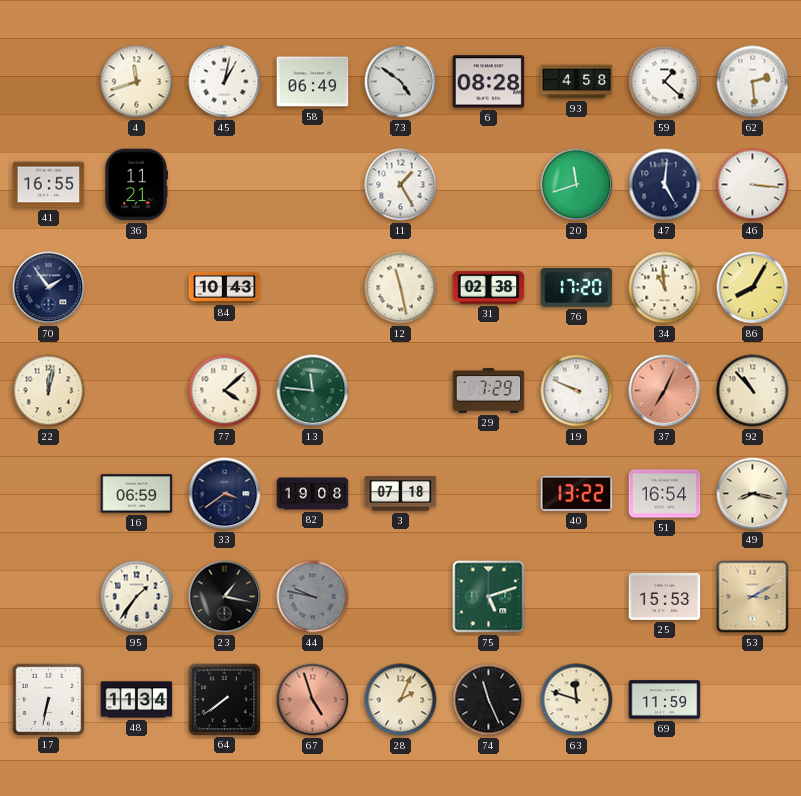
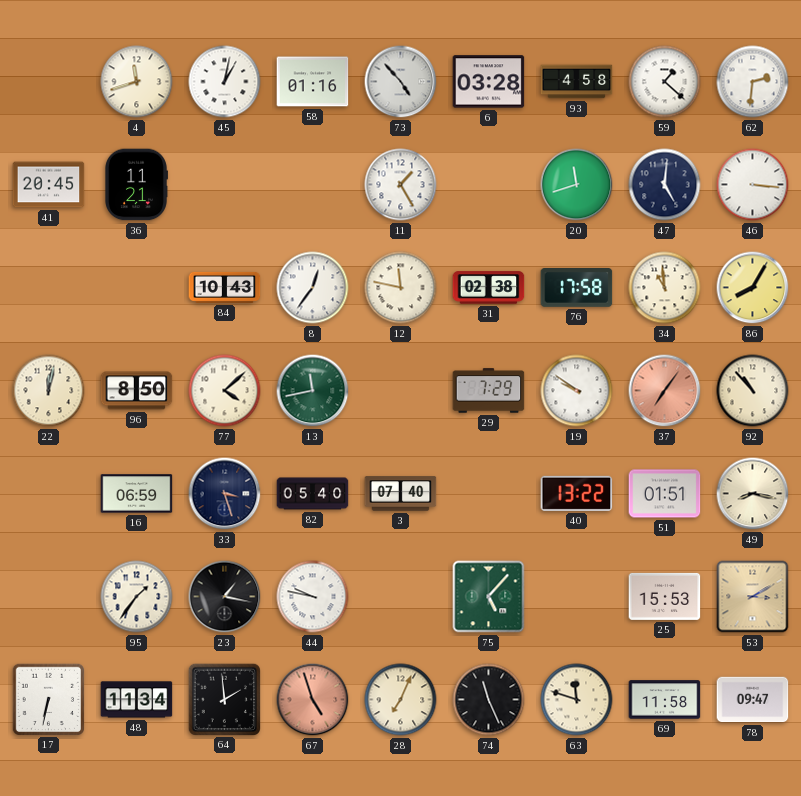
58: 06:49 -> 01:16
73: 4:51 -> 4:53
6: 08:28 -> 03:28
62: 2:29 -> 2:31
41: 16:55 -> 20:45
70: 1:54 -> none
8: none -> 12:36
12: 11:28 -> 11:47
76: 17:20 -> 17:58
96: none -> 8:50
13: 11:46 -> 11:43
19: 9:49 -> 9:51
37: 7:04 -> 7:06
33: 3:39 -> 3:27
82: 19:08 -> 05:40
3: 07:18 -> 07:40
51: 16:54 -> 01:51
44 dial: grey -> white
75: 5:12 -> 5:07
64: 7:39 -> 1:59
28: 2:04 -> 7:04
69: 11:59 -> 11:58
78: none -> 09:47
